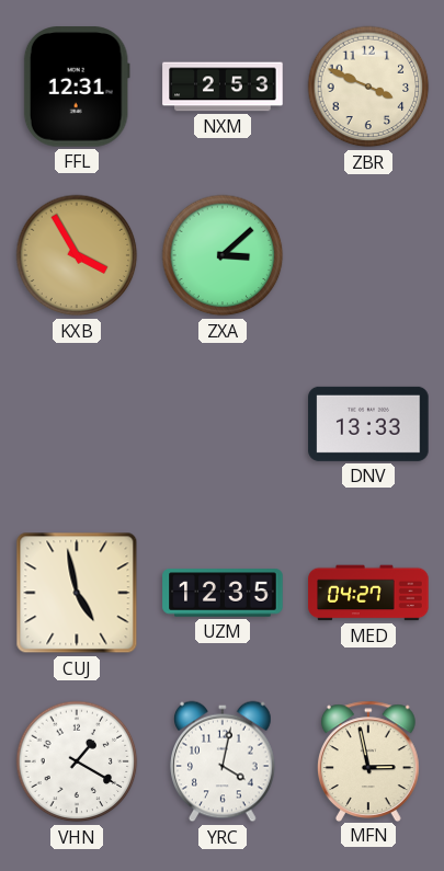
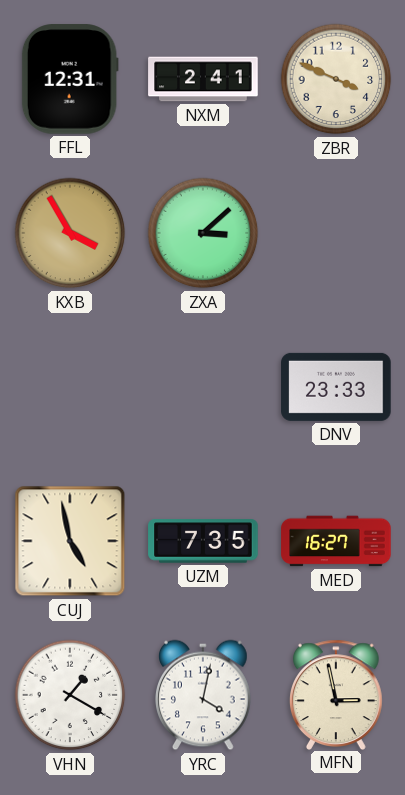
NXM: 2:53 -> 2:41
DNV: 13:33 -> 23:33
UZM: 12:35 -> 7:35
MED: 04:27 -> 16:27
